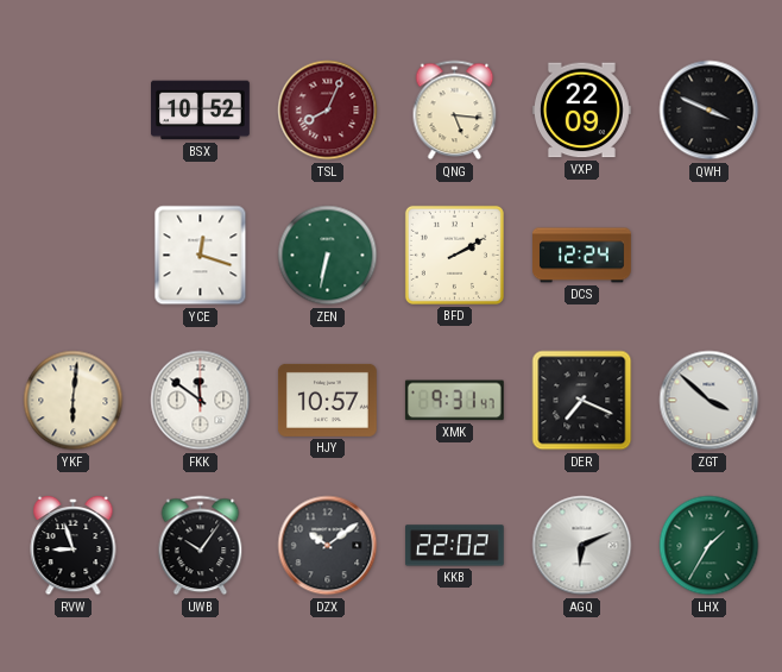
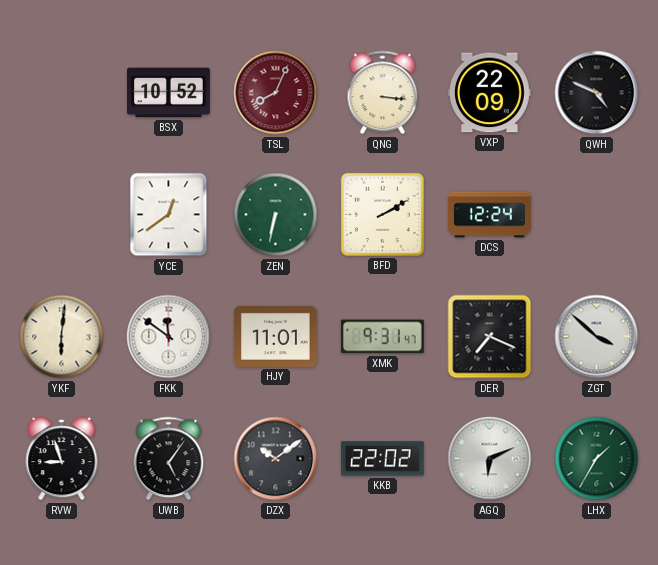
QNG: 5:16 -> 3:16
QWH: 3:49 -> 4:49
YCE: 12:18 -> 12:39
HJY: 10:57 -> 11:01
UWB: 10:06 -> 5:06
